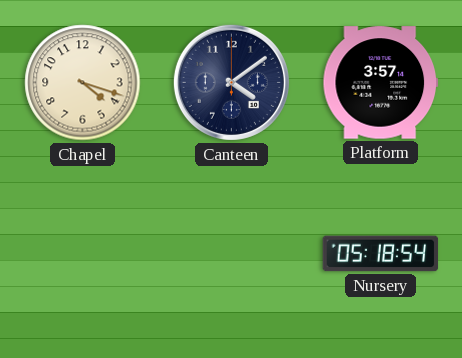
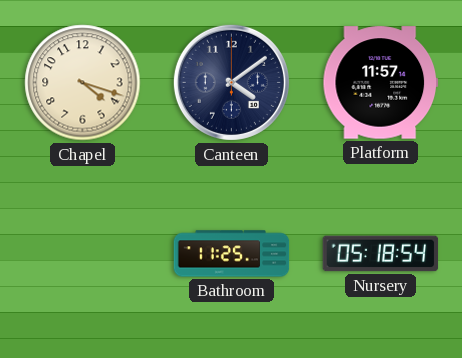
Platform: 3:57 -> 11:57
Bathroom: none -> 11:25
